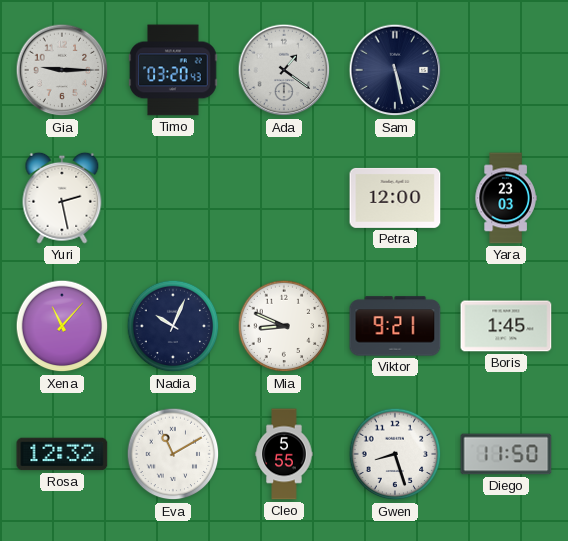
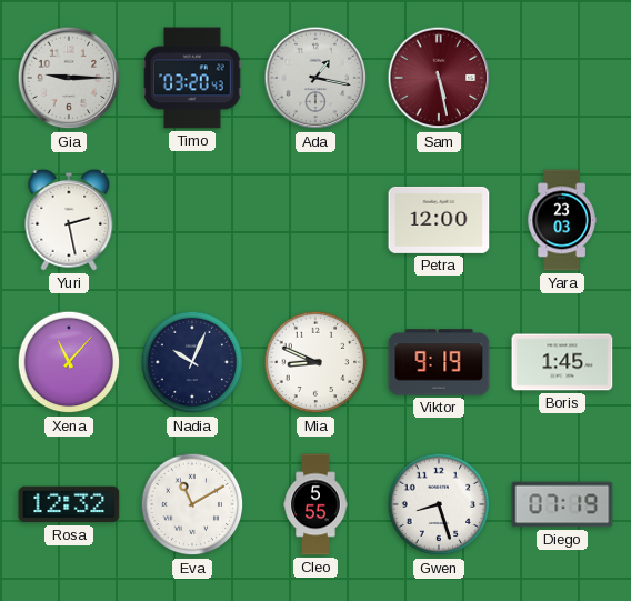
Ada: 1:21 -> 1:17
Sam dial: navy -> burgundy
Viktor: 9:21 -> 9:19
Diego: 11:50 -> 07:19
